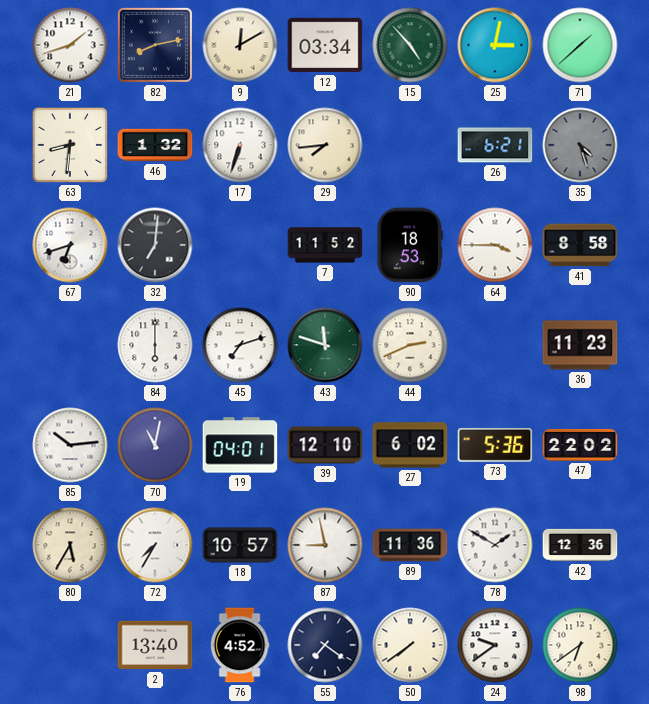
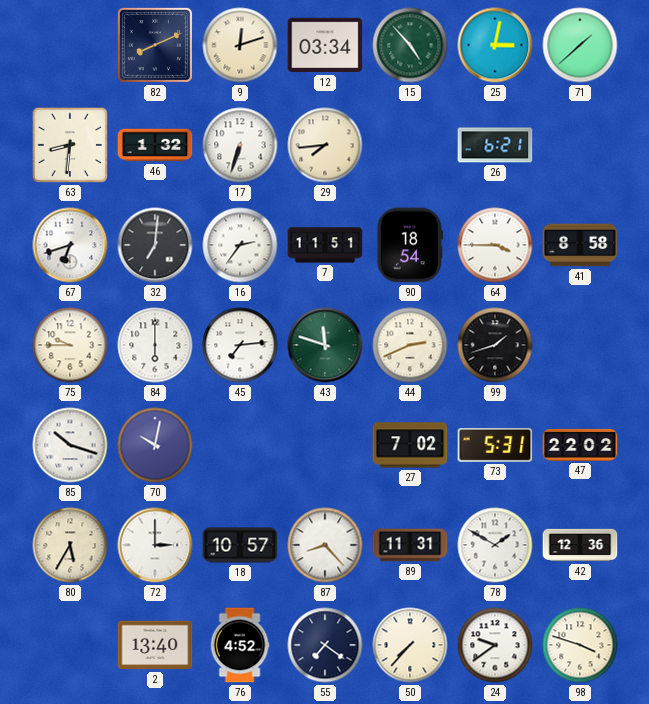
21: 1:42 -> none
82: 8:13 -> 8:11
9: 12:10 -> 12:12
35: 4:27 -> none
16: none -> 2:36
7: 11:52 -> 11:51
90: 18:53 -> 18:54
75: none -> 9:45
45: 7:12 -> 7:14
99: none -> 1:42
36: 11:23 -> none
85: 10:14 -> 10:18
70: 11:02 -> 10:02
19: 04:01 -> none
39: 12:10 -> none
27: 6:02 -> 7:02
73: 5:36 -> 5:31
72: 7:35 -> 3:00
87: 8:58 -> 8:23
89: 11:36 -> 11:31
50: 7:39 -> 7:37
98: 6:39 -> 3:48
